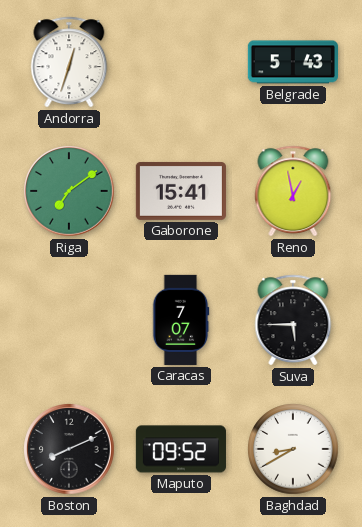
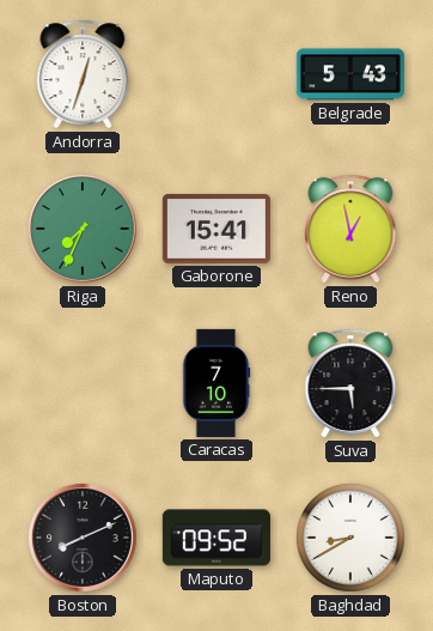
Riga: 7:09 -> 7:34
Caracas: 7:07 -> 7:10
